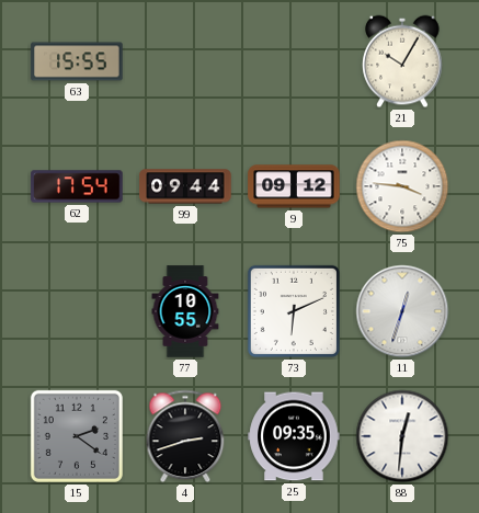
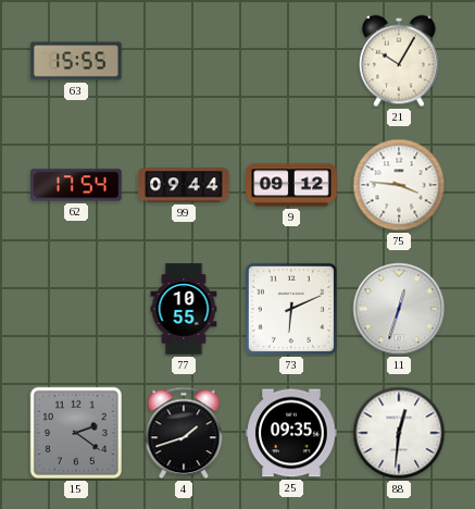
4: 2:42 -> 1:42
